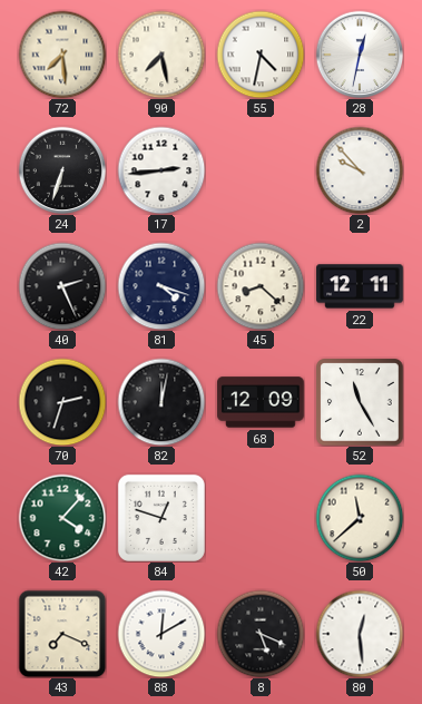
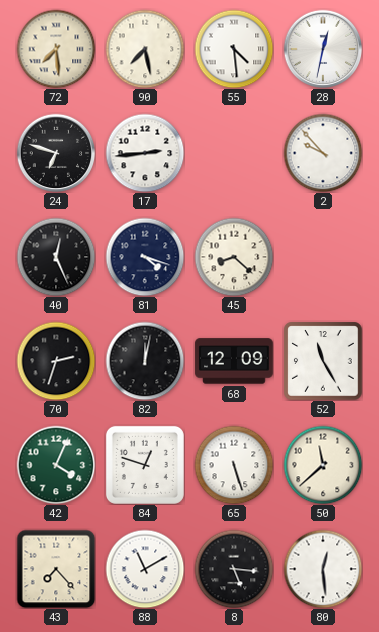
55: 4:32 -> 4:29
24: 6:33 -> 6:48
40: 2:26 -> 12:26
22: 12:11 -> none
42: 4:07 -> 4:04
65: none -> 5:27
43: 7:19 -> 7:23
88: 12:10 -> 11:10
8: 5:19 -> 5:16
